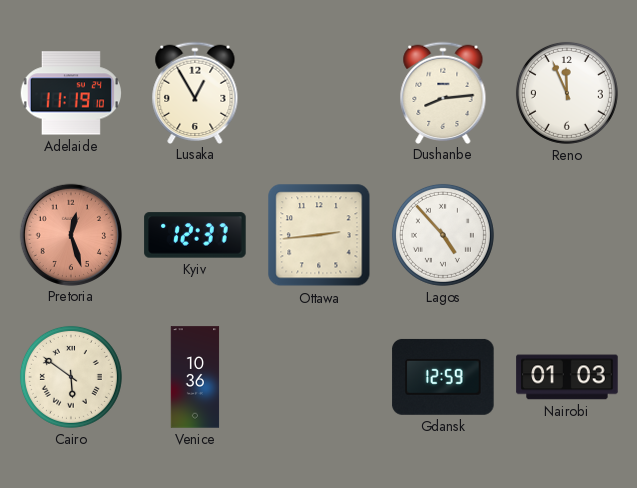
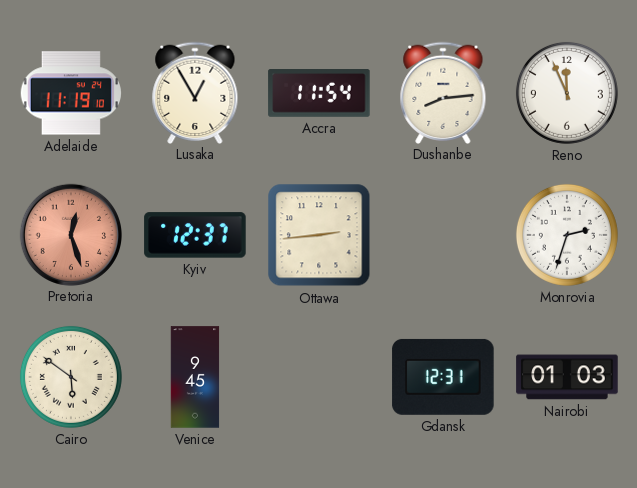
Accra: none -> 11:54
Lagos: 4:53 -> none
Monrovia: none -> 2:33
Venice: 10:36 -> 9:45
Gdansk: 12:59 -> 12:31
